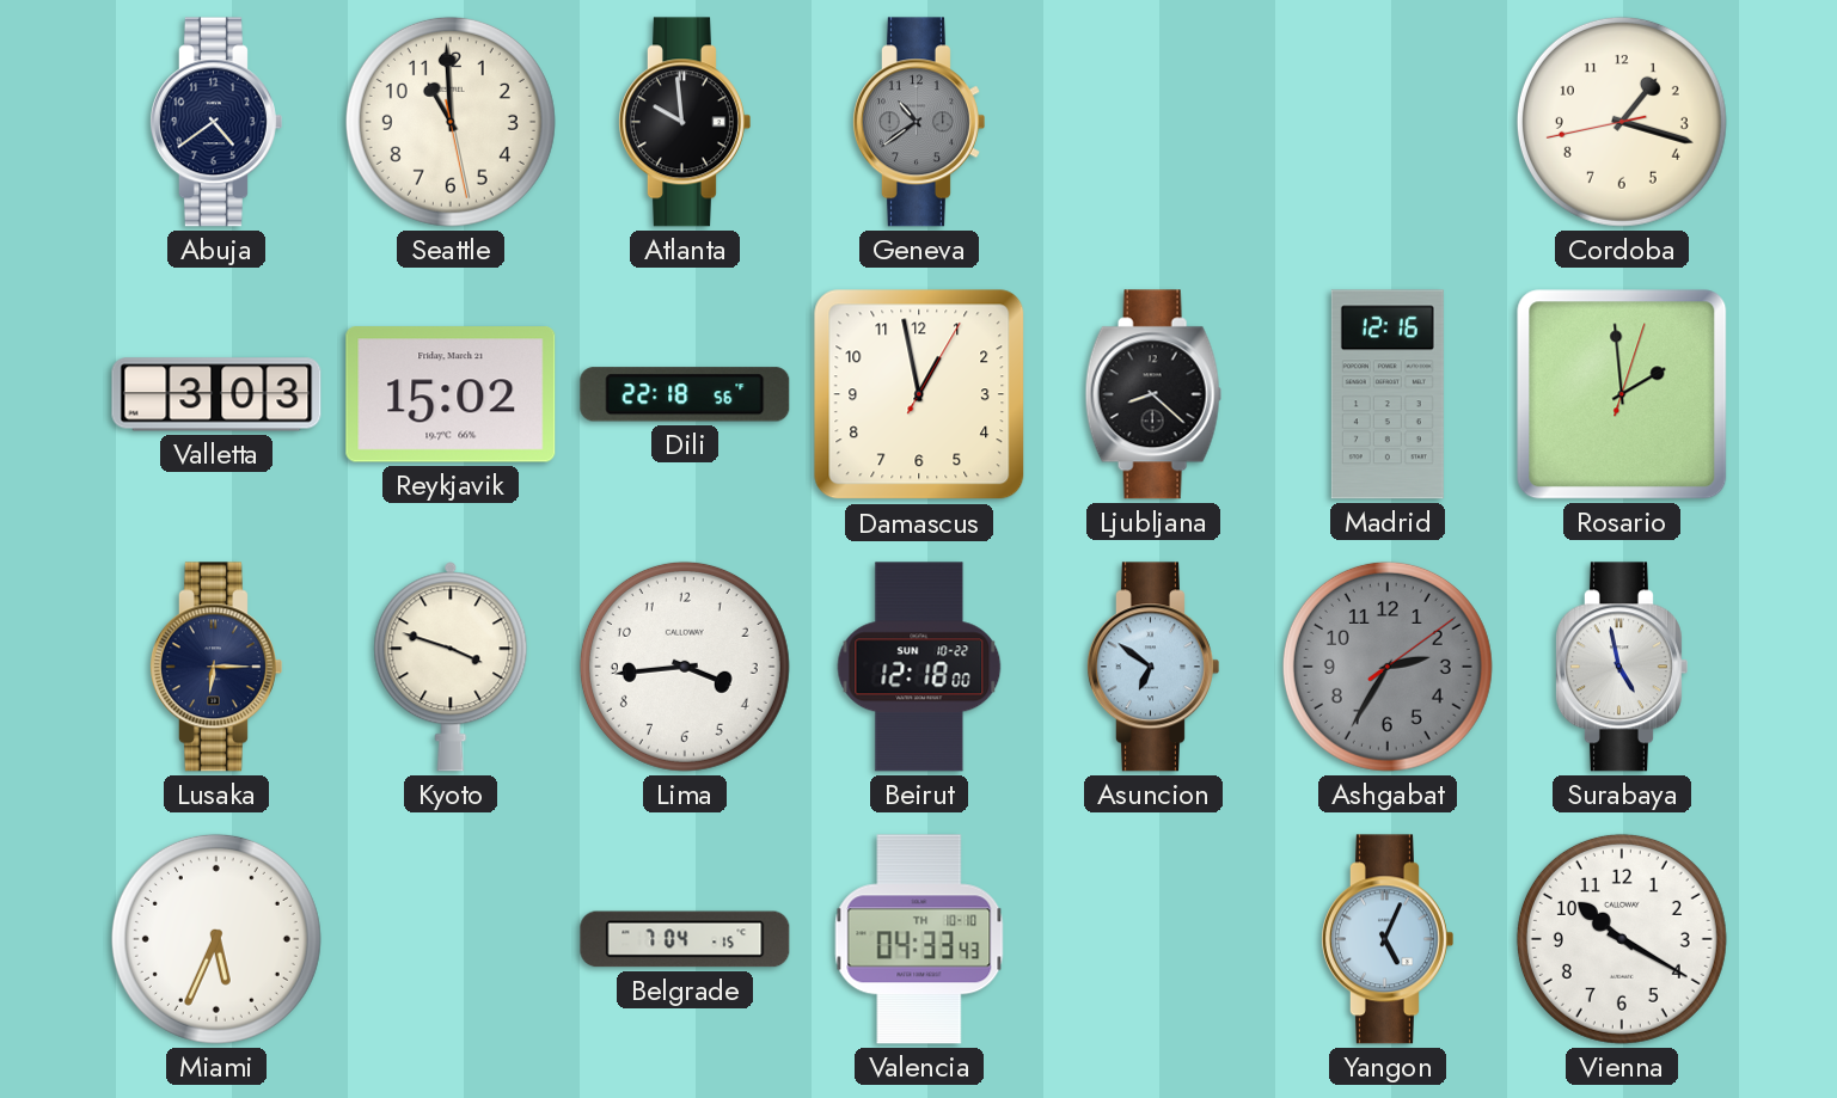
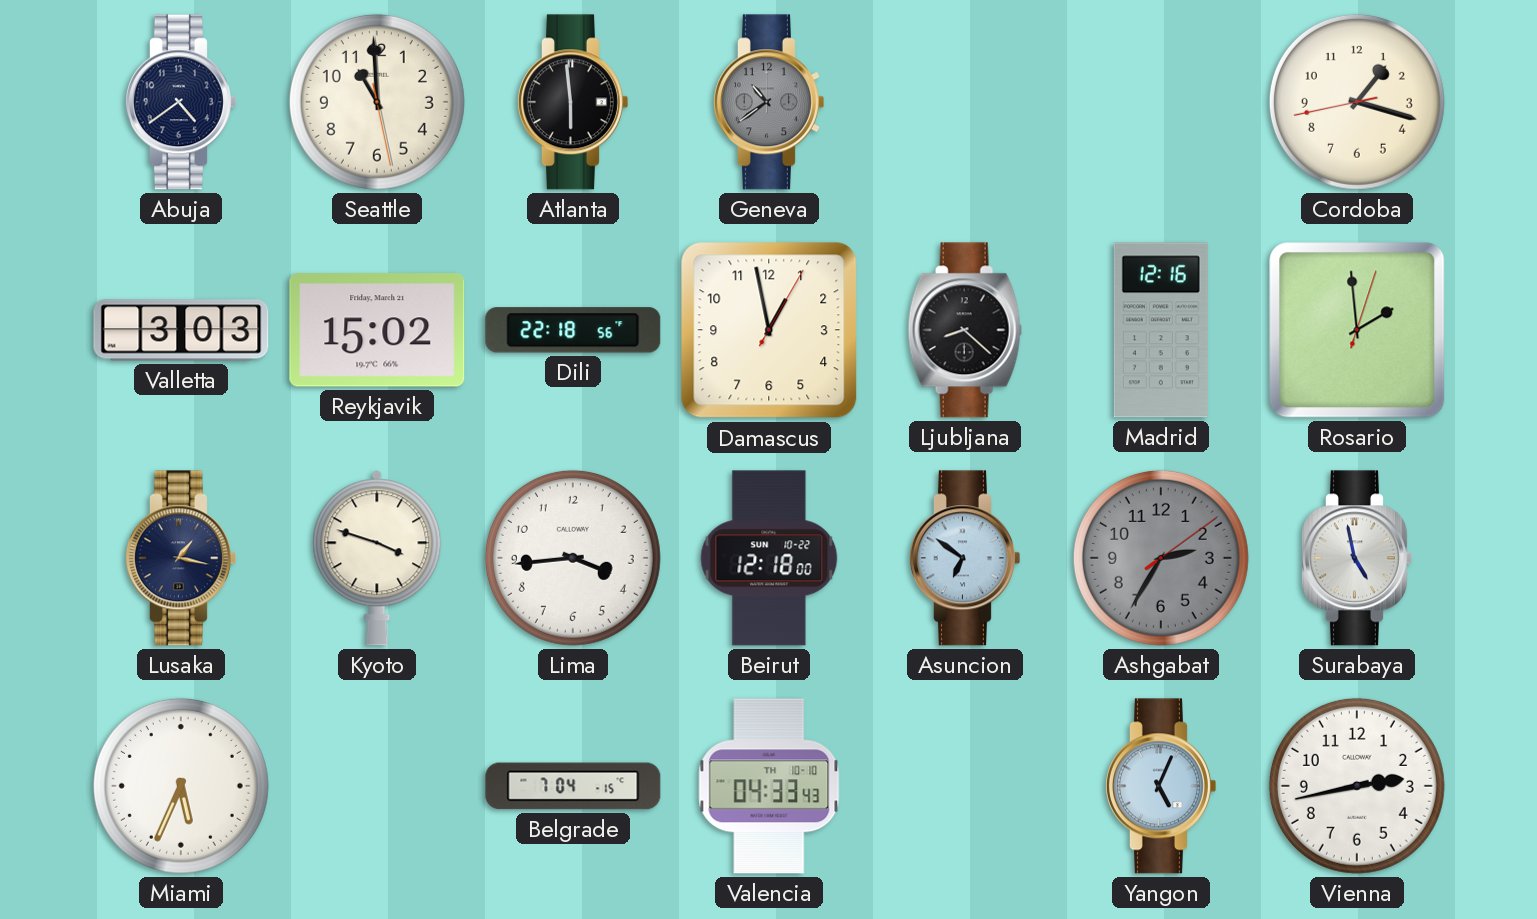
Atlanta: 9:59 -> 5:59
Lusaka: 6:15 -> 1:17
Vienna: 10:20 -> 2:43
